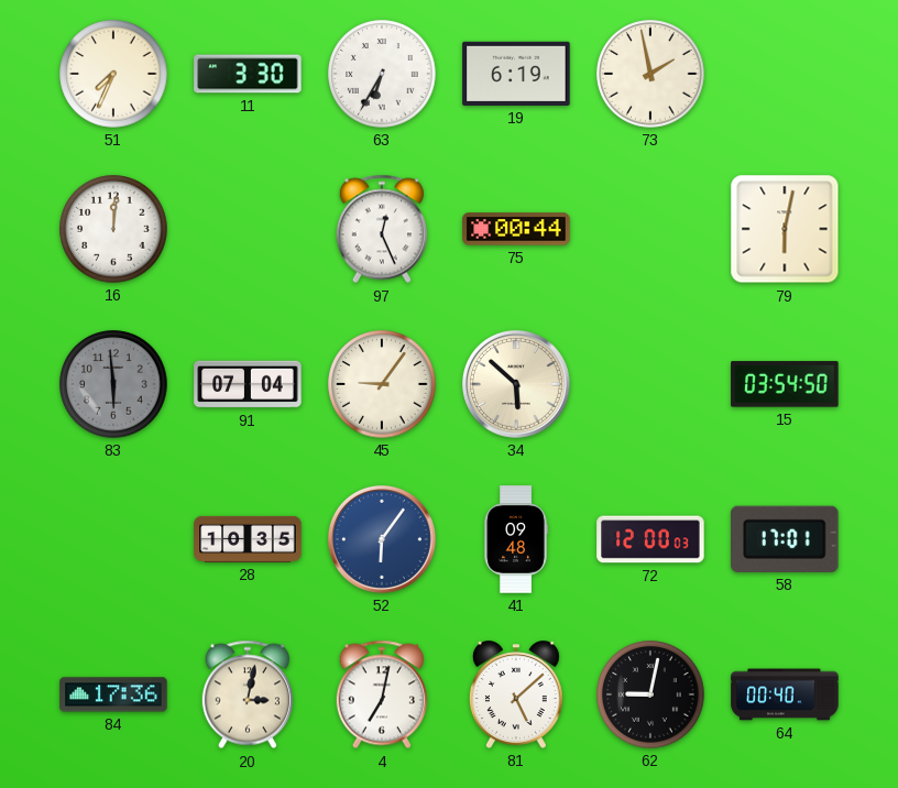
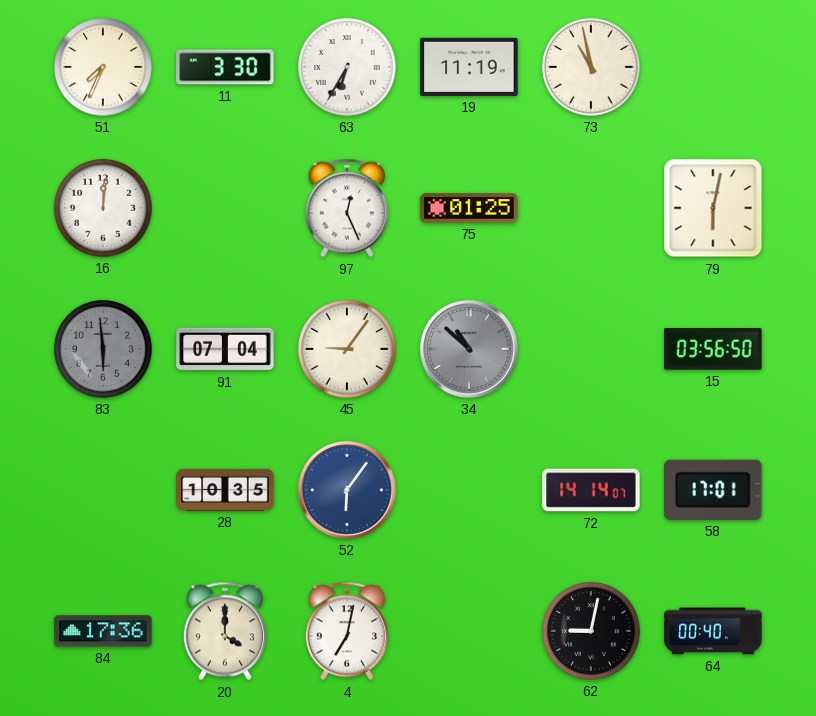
19: 6:19 -> 11:19
73: 1:58 -> 10:58
75: 00:44 -> 01:25
34: 5:52 -> 10:52
34 dial: cream -> grey
15: 03:54 -> 03:56
41: 09:48 -> none
72: 12:00 -> 14:14
20: 3:02 -> 4:00
81: 5:08 -> none
